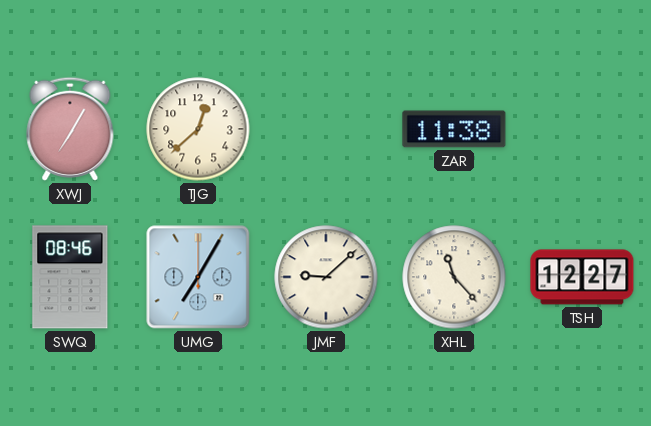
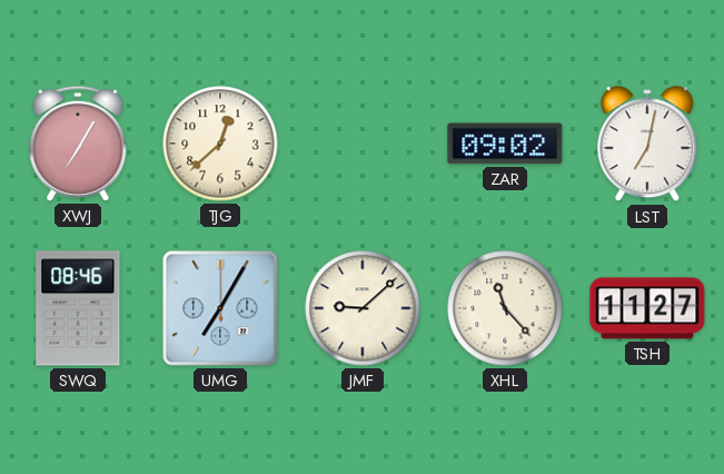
ZAR: 11:38 -> 09:02
LST: none -> 7:02
TSH: 12:27 -> 11:27
